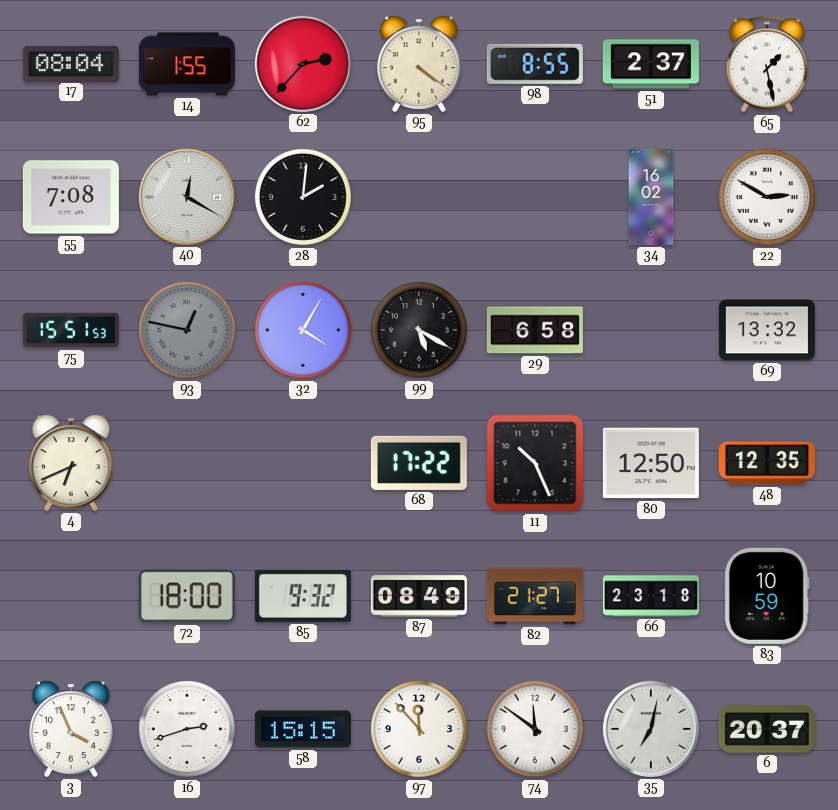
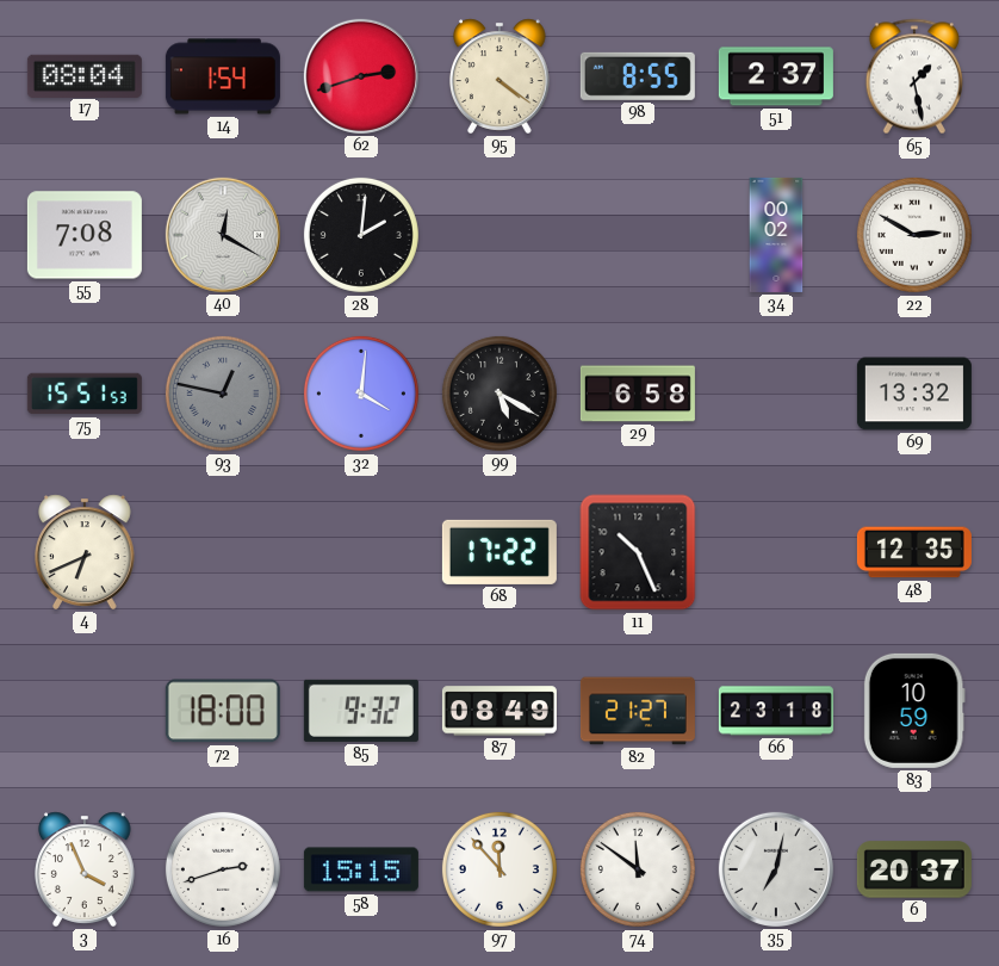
14: 1:55 -> 1:54
62: 2:37 -> 2:42
34: 16:02 -> 00:02
32: 4:05 -> 4:01
80: 12:50 -> none
